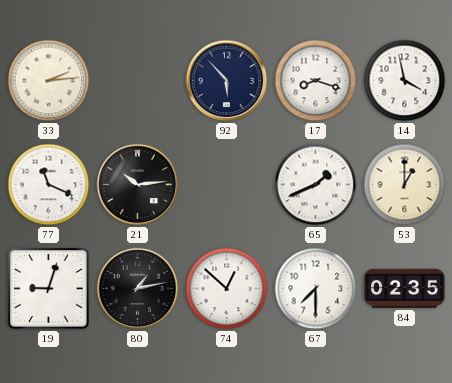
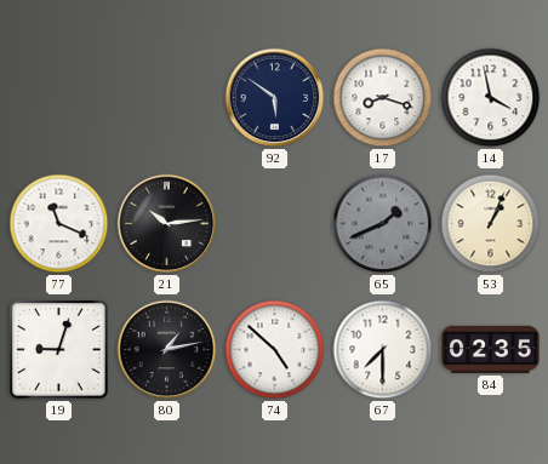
33: 2:14 -> none
92: 5:53 -> 5:51
65 dial: white -> grey
53: 1:00 -> 1:04
74: 12:52 -> 4:52
